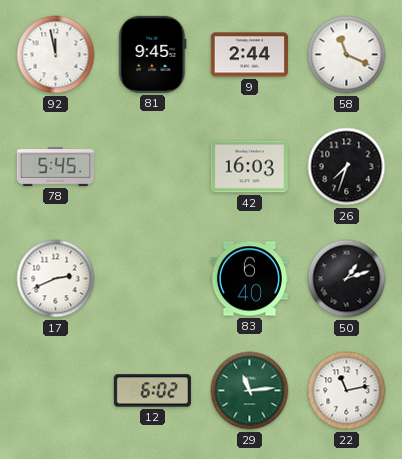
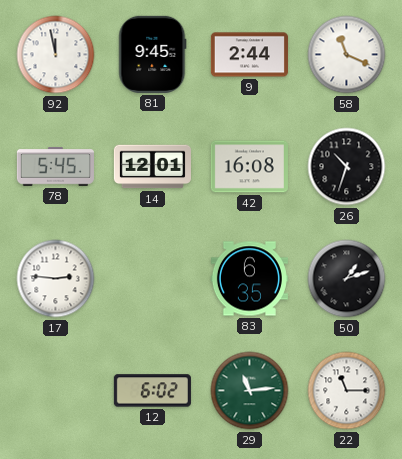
14: none -> 12:01
42: 16:03 -> 16:08
26: 7:33 -> 10:33
17: 2:41 -> 2:46
83: 6:40 -> 6:35
22: 11:13 -> 11:15
